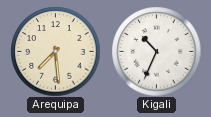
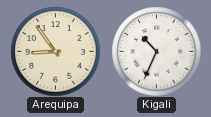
Arequipa: 7:29 -> 8:54
